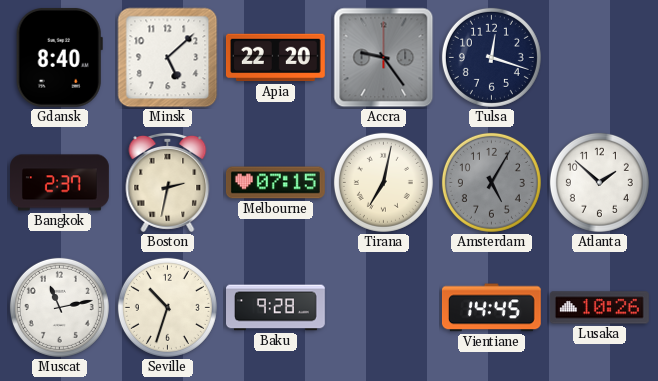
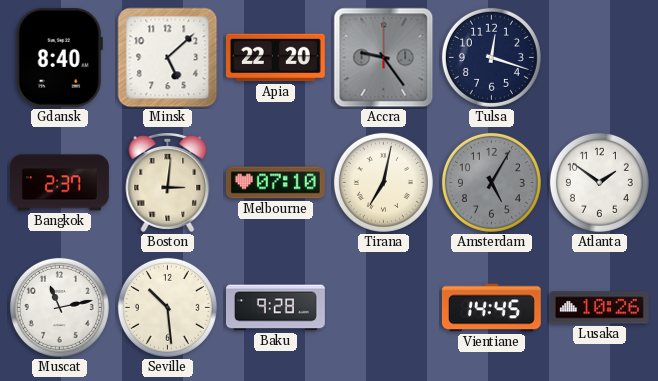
Boston: 2:32 -> 3:01
Melbourne: 07:15 -> 07:10
Atlanta: 1:52 -> 1:51
Seville: 10:33 -> 10:29
